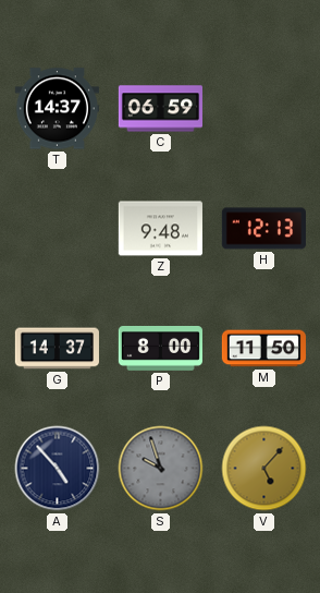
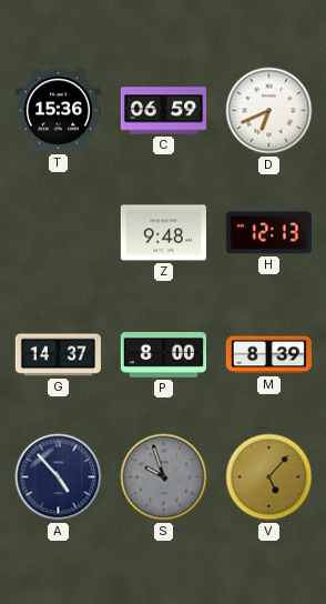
T: 14:37 -> 15:36
D: none -> 6:41
M: 11:50 -> 8:39
